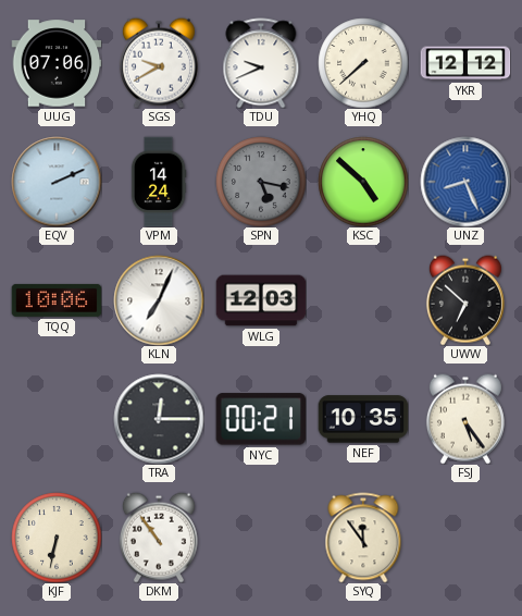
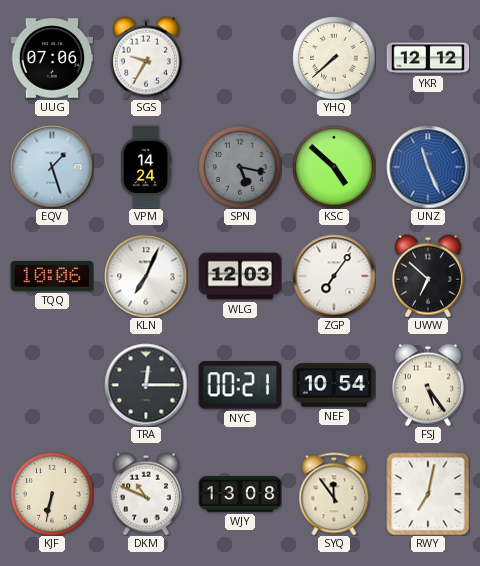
SGS: 9:40 -> 9:35
TDU: 9:41 -> none
EQV: 2:11 -> 1:27
UNZ: 8:26 -> 11:26
ZGP: none -> 7:06
NEF: 10:35 -> 10:54
DKM: 10:54 -> 10:49
WJY: none -> 13:08
RWY: none -> 7:02
